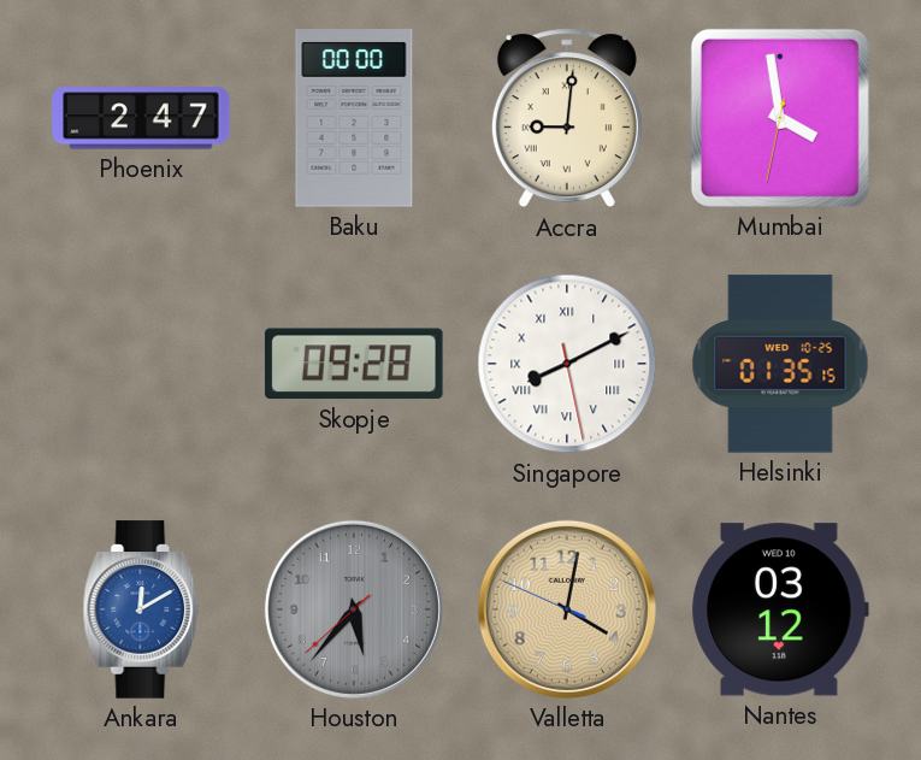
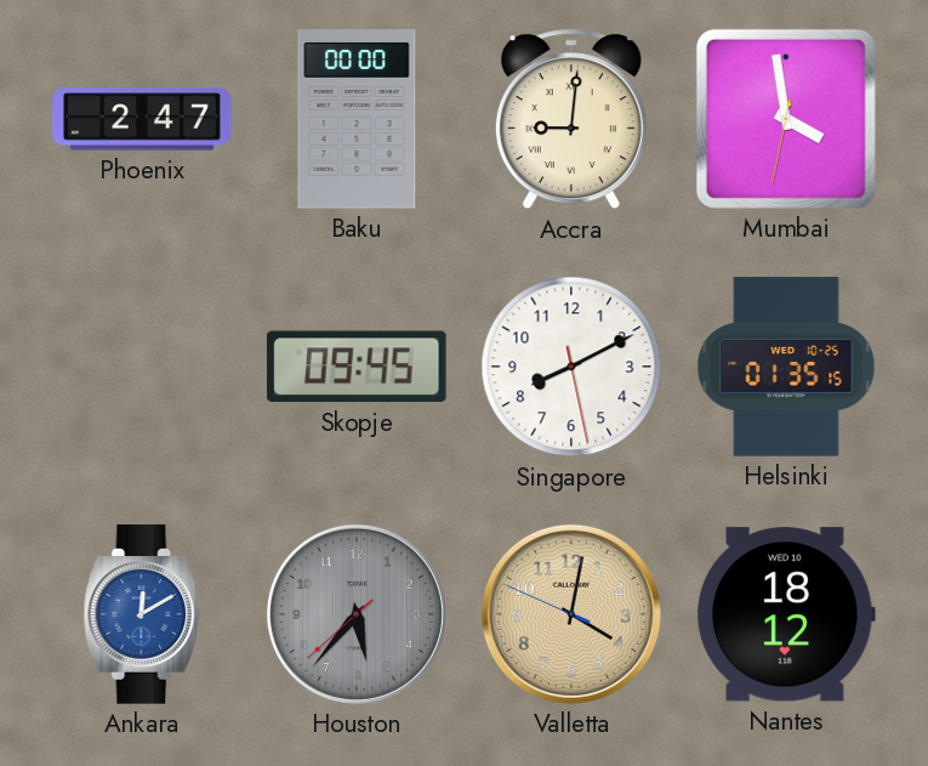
Skopje: 09:28 -> 09:45
Singapore numerals: Roman -> Arabic
Nantes: 03:12 -> 18:12
